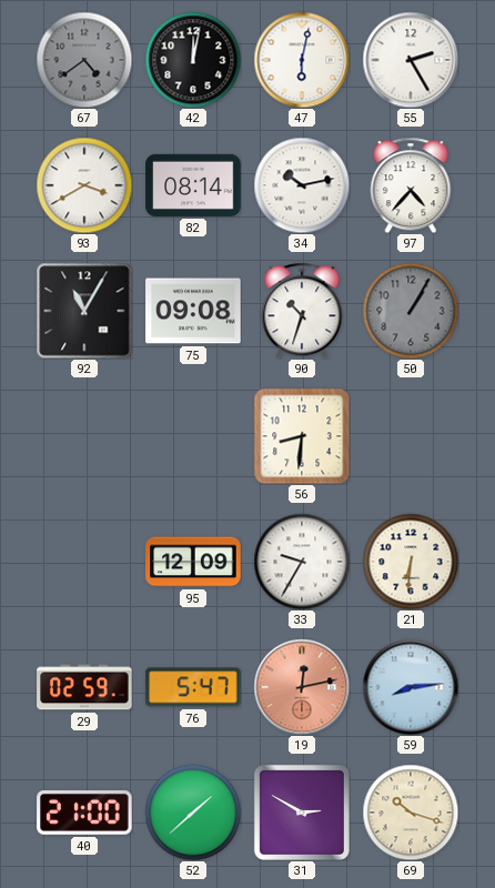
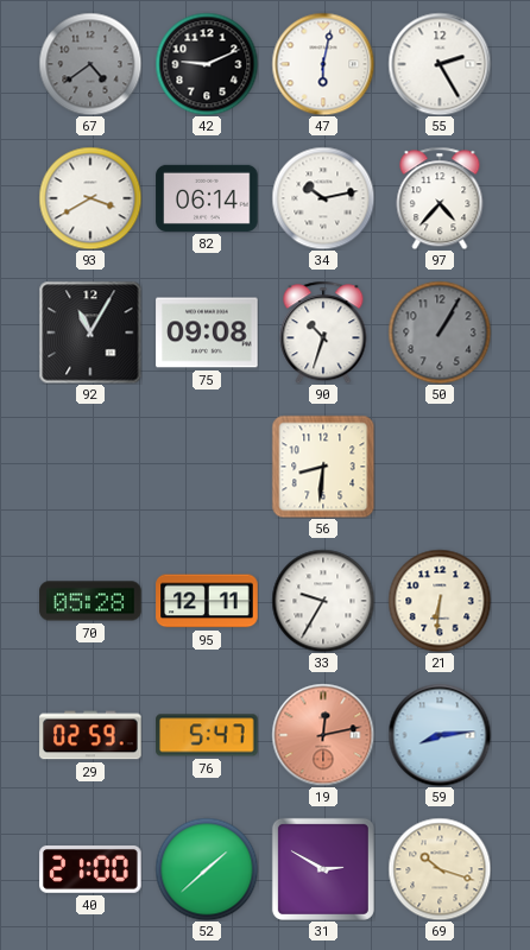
42: 12:02 -> 9:11
82: 08:14 -> 06:14
70: none -> 05:28
95: 12:09 -> 12:11
